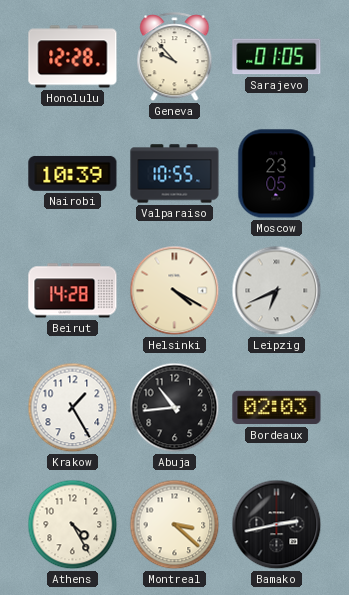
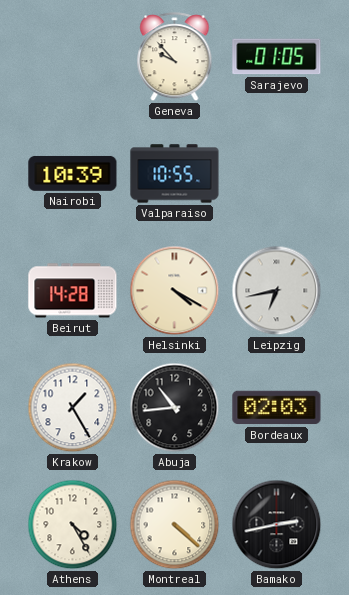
Honolulu: 12:28 -> none
Moscow: 23:05 -> none
Leipzig: 6:41 -> 6:43
Montreal: 3:22 -> 4:22
